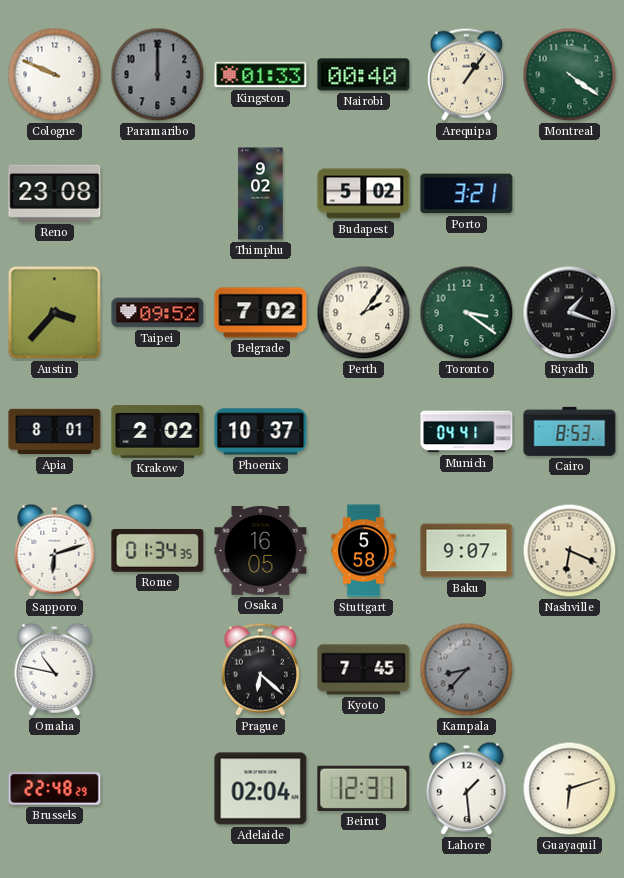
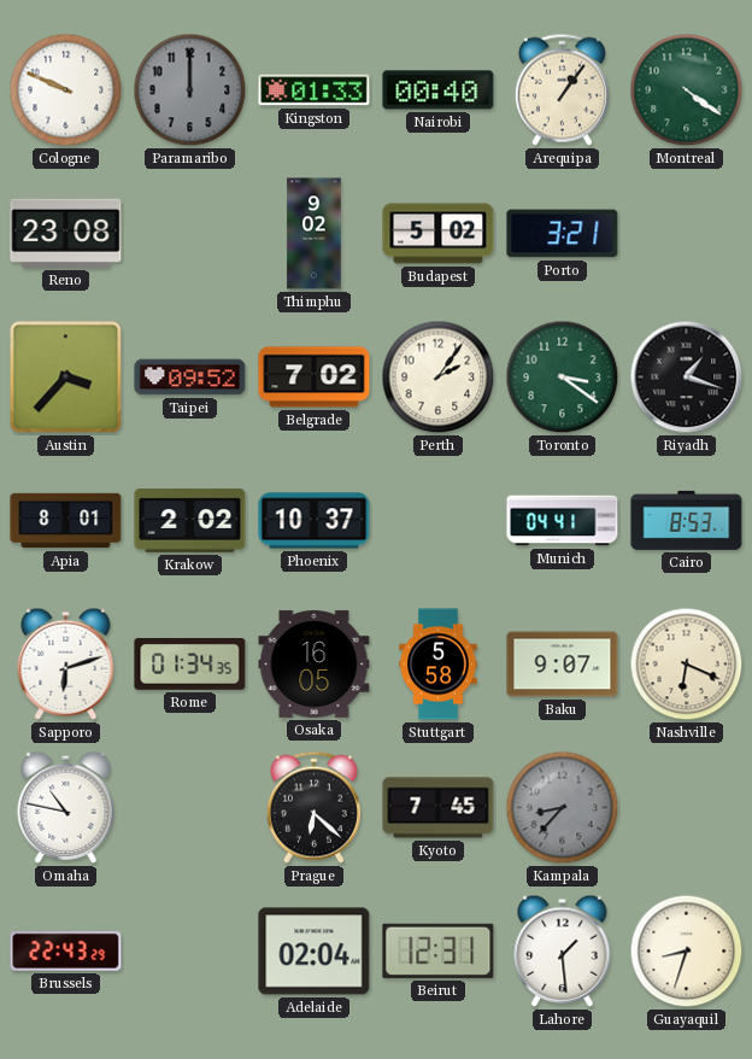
Brussels: 22:48 -> 22:43
Guayaquil: 6:12 -> 8:33
